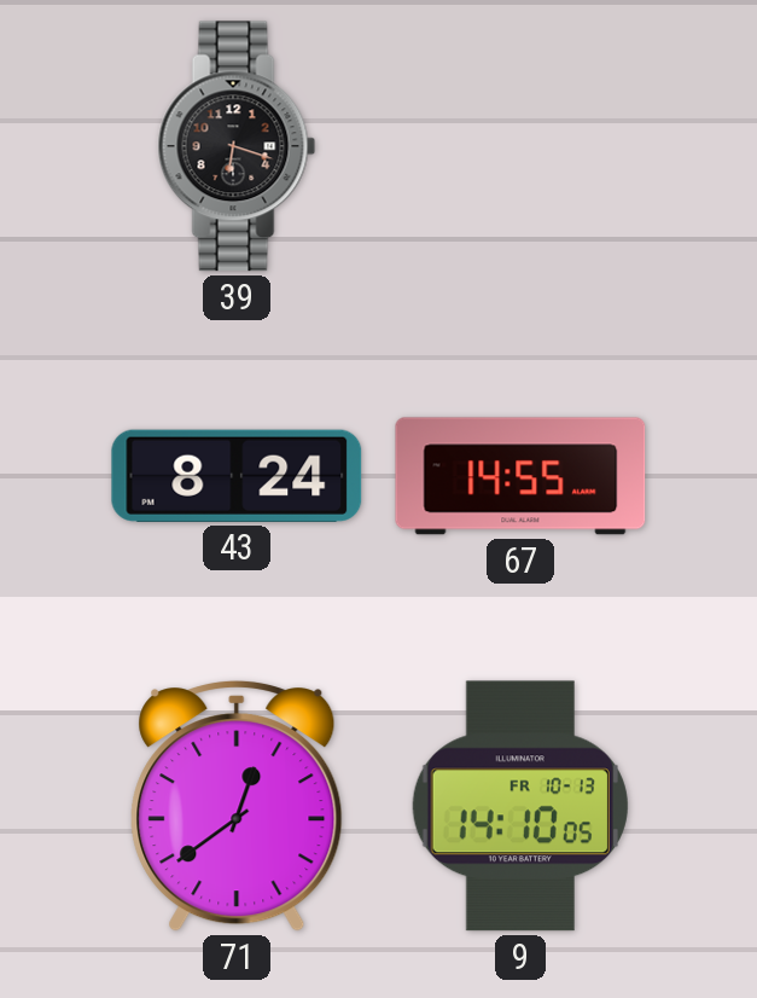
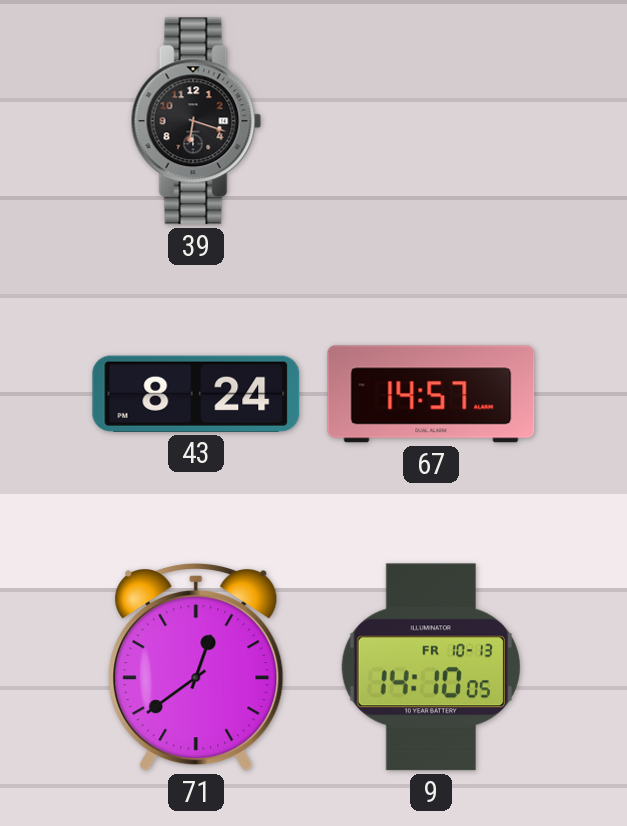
67: 14:55 -> 14:57
